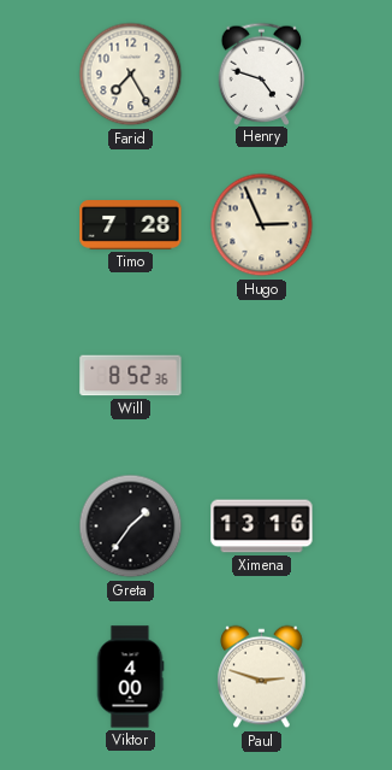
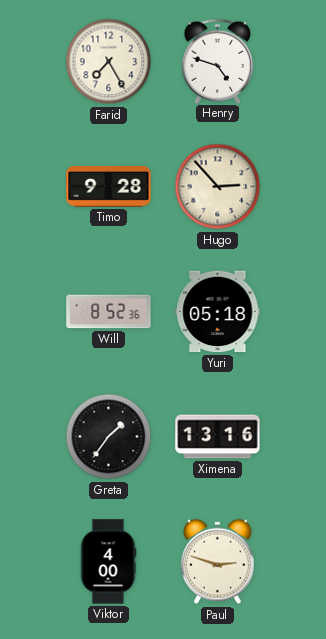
Timo: 7:28 -> 9:28
Hugo: 2:56 -> 2:53
Yuri: none -> 05:18
